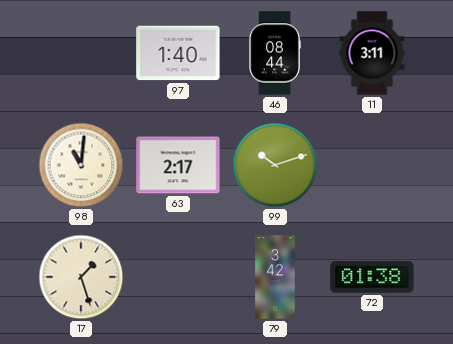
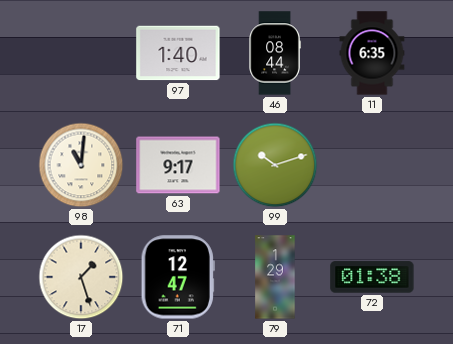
11: 3:11 -> 6:35
63: 2:17 -> 9:17
71: none -> 12:47
79: 3:42 -> 1:29
